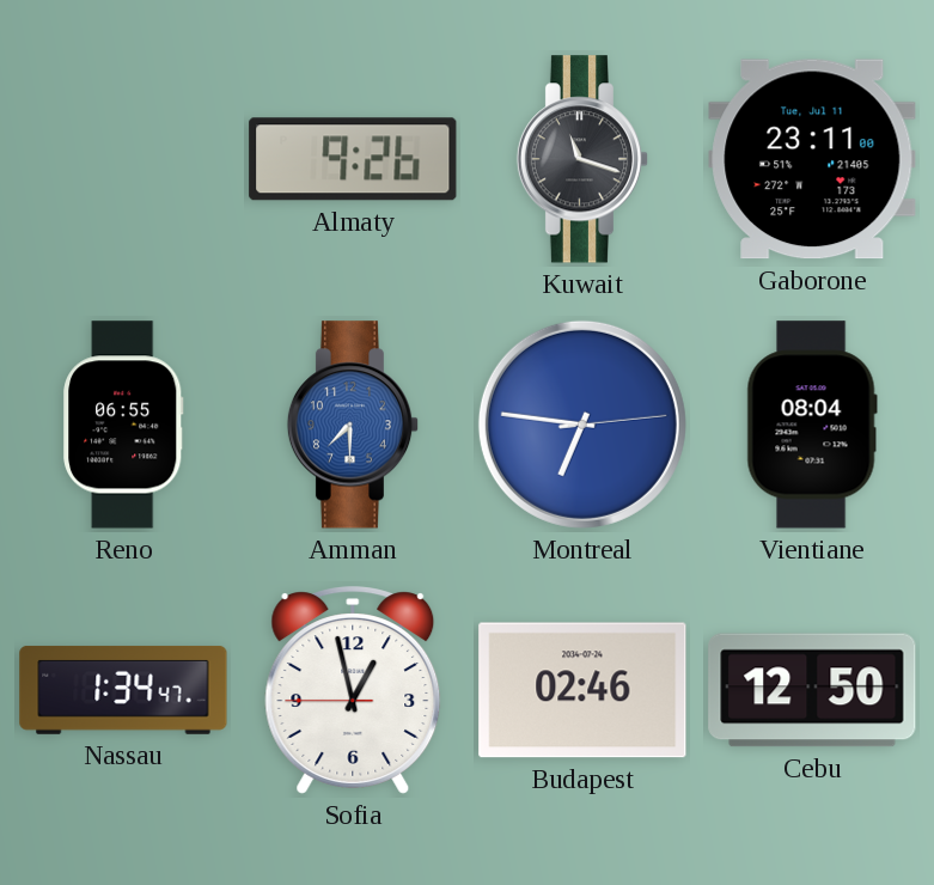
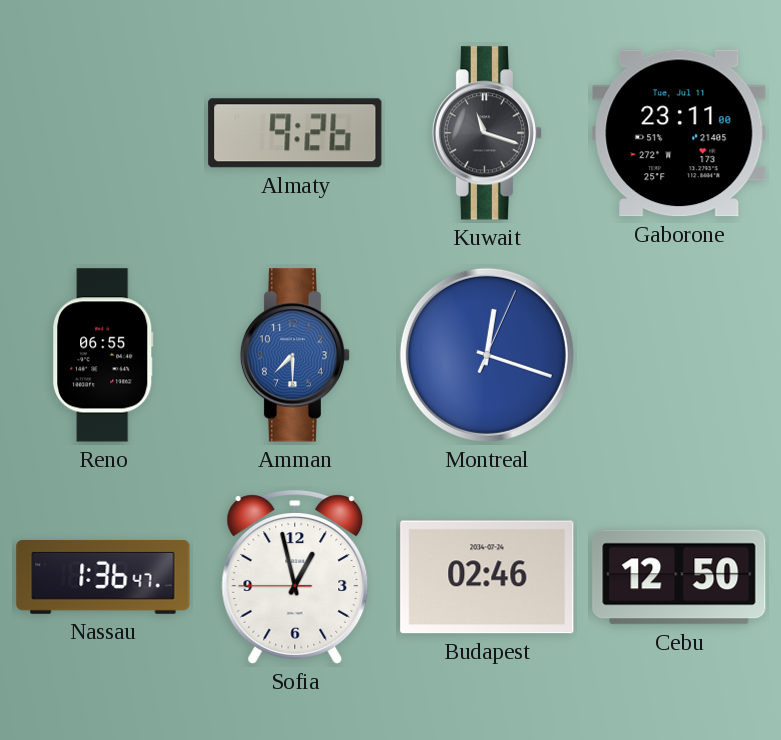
Montreal: 6:46 -> 12:18
Vientiane: 08:04 -> none
Nassau: 1:34 -> 1:36
